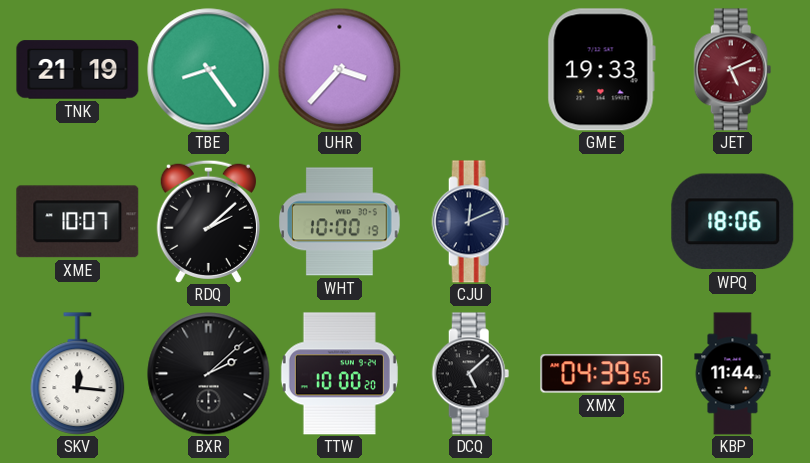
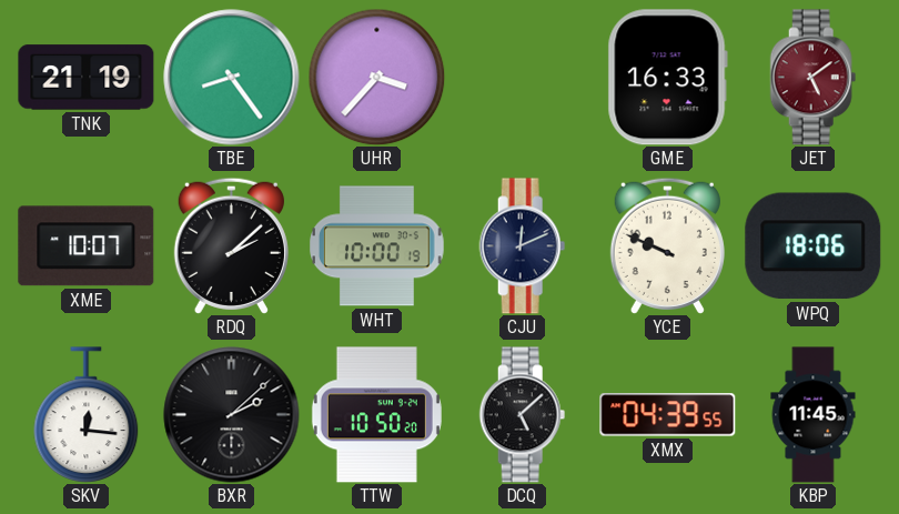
GME: 19:33 -> 16:33
JET: 5:11 -> 5:09
YCE: none -> 9:49
TTW: 10:00 -> 10:50
KBP: 11:44 -> 11:45
